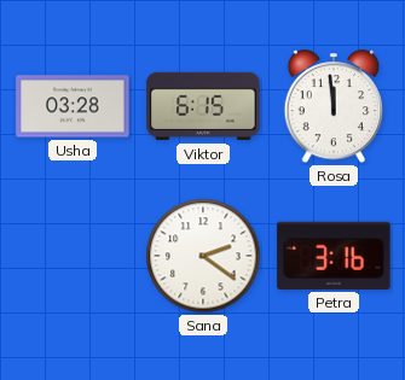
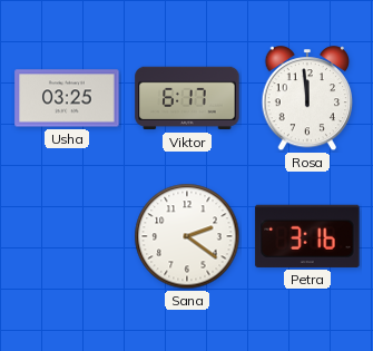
Usha: 03:28 -> 03:25
Viktor: 6:15 -> 6:17
